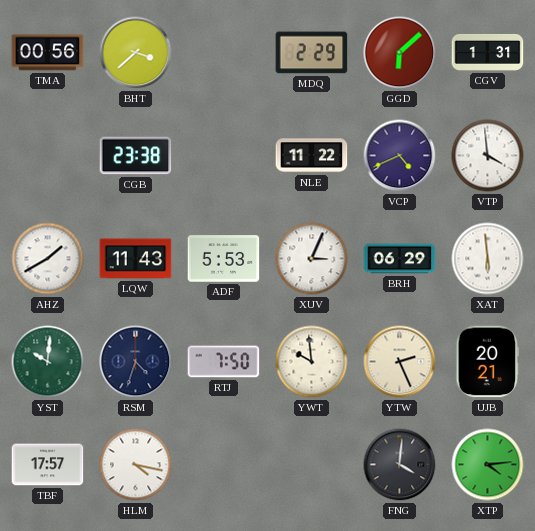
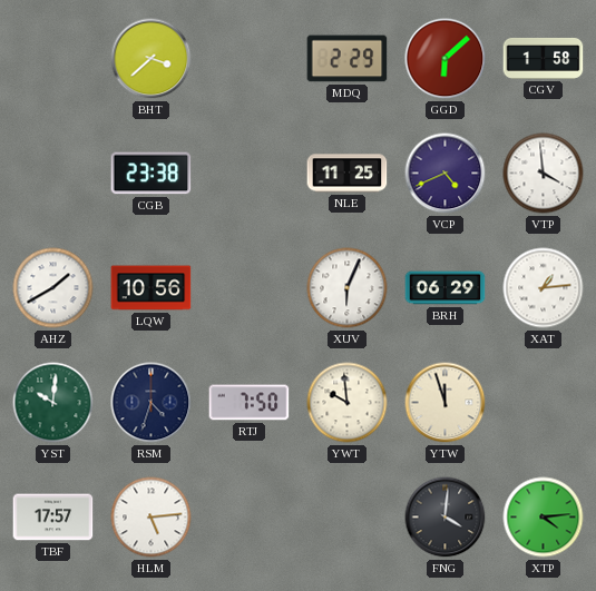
TMA: 00:56 -> none
CGV: 1:31 -> 1:58
NLE: 11:22 -> 11:25
LQW: 11:43 -> 10:56
ADF: 5:53 -> none
XUV: 3:04 -> 6:04
XAT: 5:59 -> 1:14
YTW: 2:26 -> 11:57
UJB: 20:21 -> none
HLM: 4:17 -> 5:14
